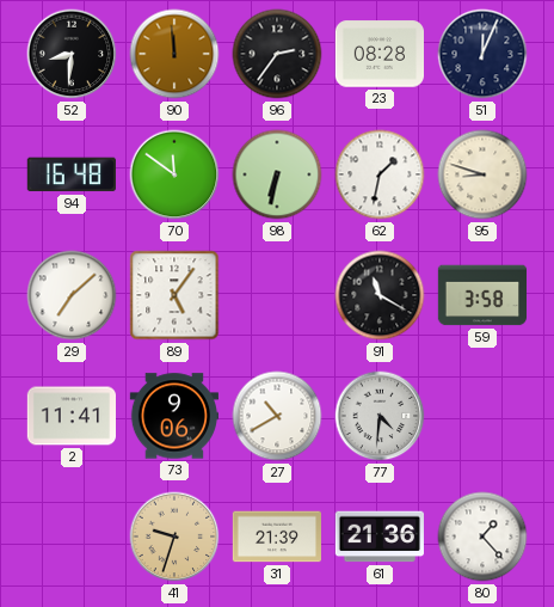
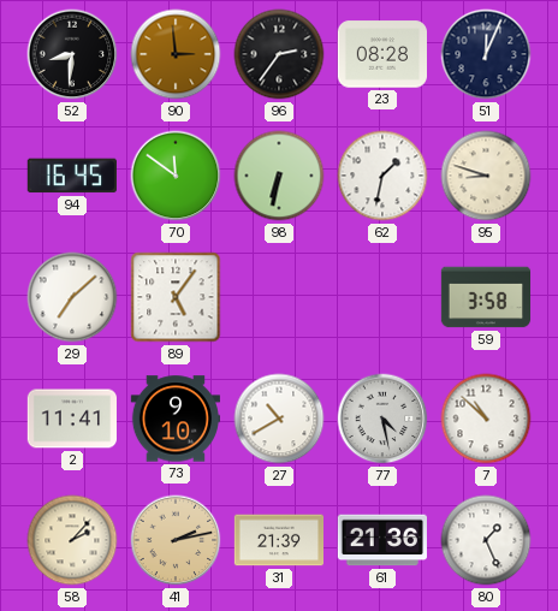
90: 11:59 -> 2:59
94: 16:48 -> 16:45
91: 11:20 -> none
73: 9:06 -> 9:10
77: 4:31 -> 4:28
7: none -> 10:52
58: none -> 2:07
41: 9:33 -> 2:13
80: 1:23 -> 1:26
